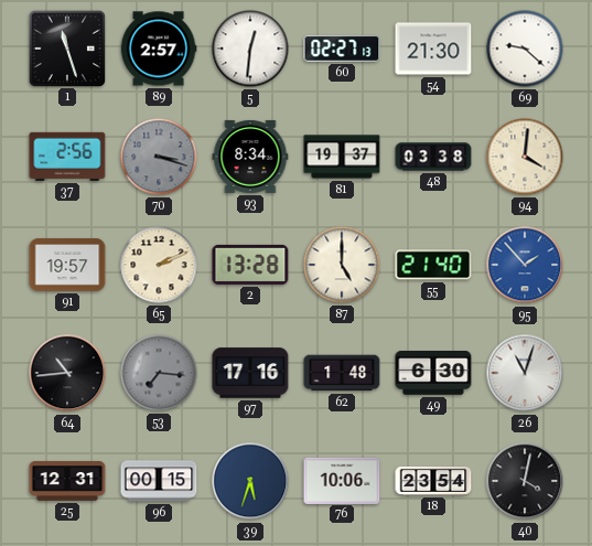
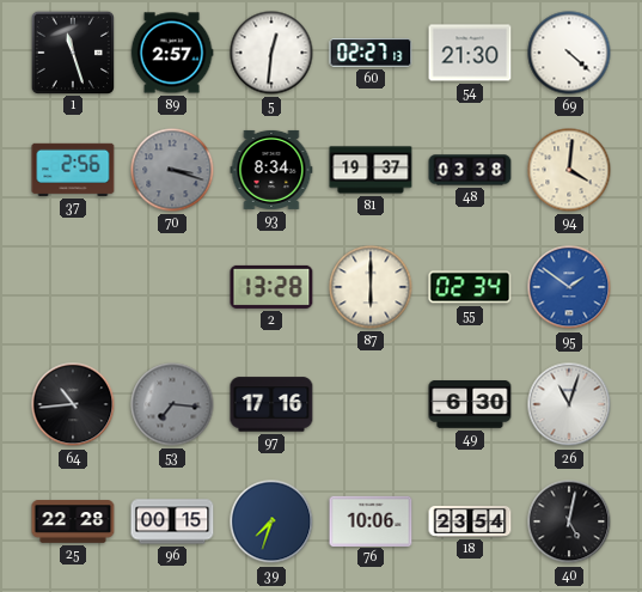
69: 9:22 -> 4:22
91: 19:57 -> none
65: 2:11 -> none
87: 5:00 -> 6:00
55: 21:40 -> 02:34
95: 1:53 -> 1:51
62: 1:48 -> none
25: 12:31 -> 22:28
39: 5:33 -> 7:33
40: 4:02 -> 5:02
